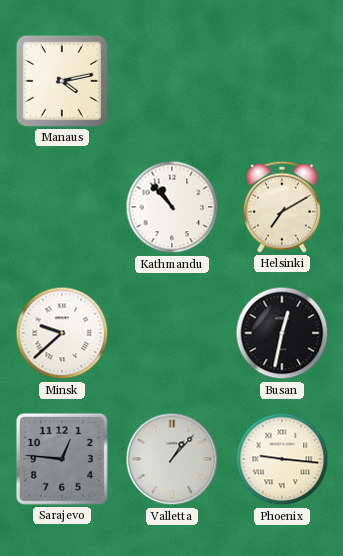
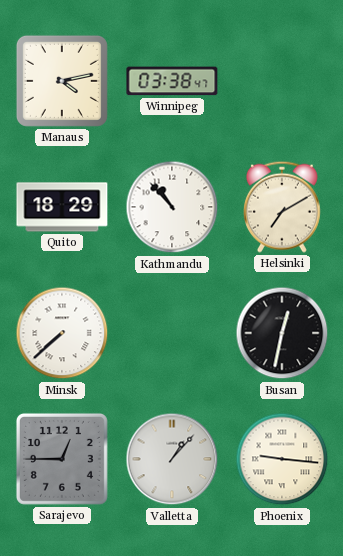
Winnipeg: none -> 03:38
Quito: none -> 18:29
Minsk: 9:38 -> 7:38
Sarajevo: 12:46 -> 12:45
